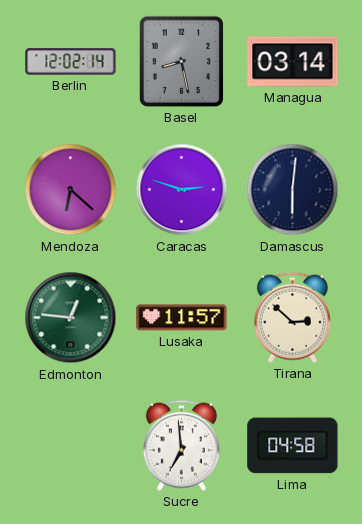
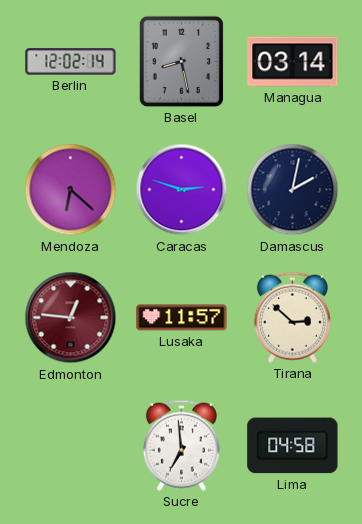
Damascus: 6:01 -> 2:02
Edmonton dial: green -> burgundy
